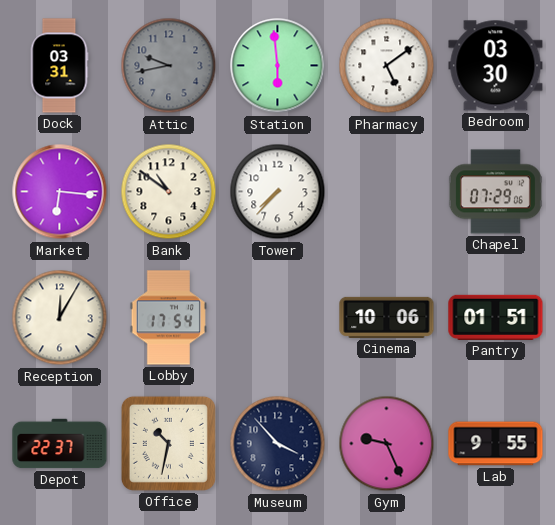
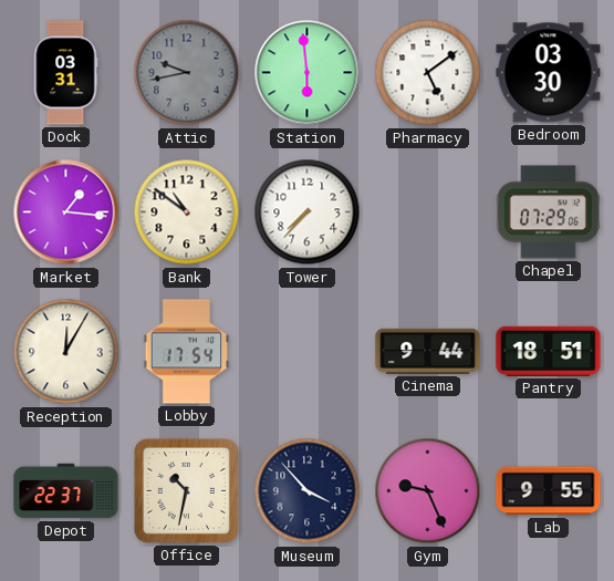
Market: 6:16 -> 1:16
Cinema: 10:06 -> 9:44
Pantry: 01:51 -> 18:51
